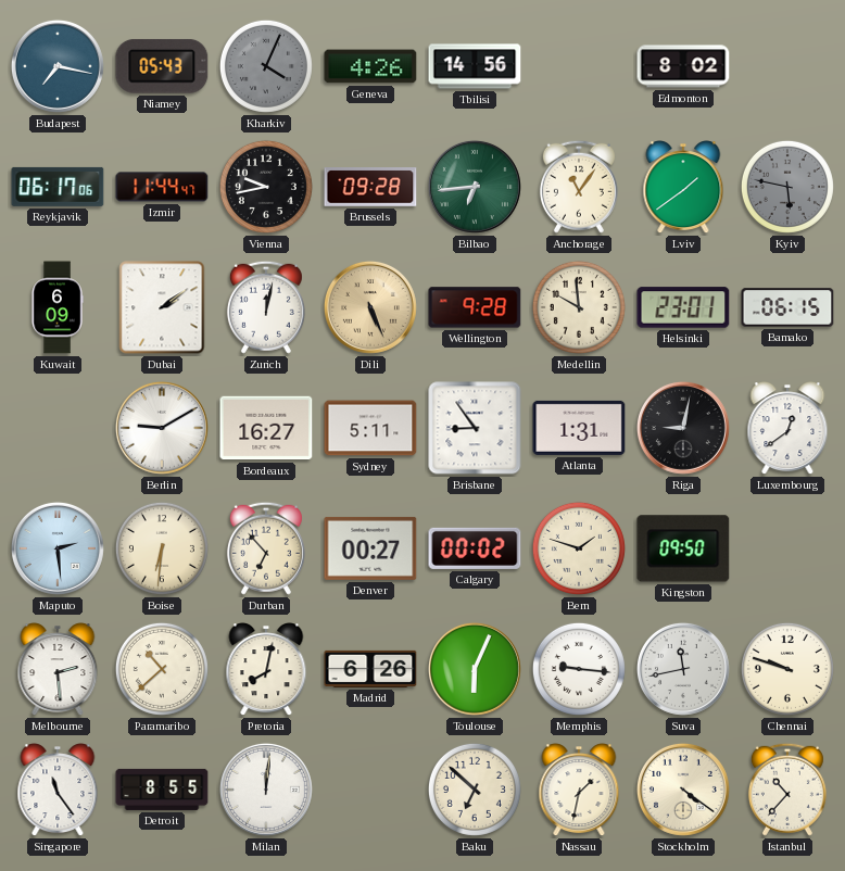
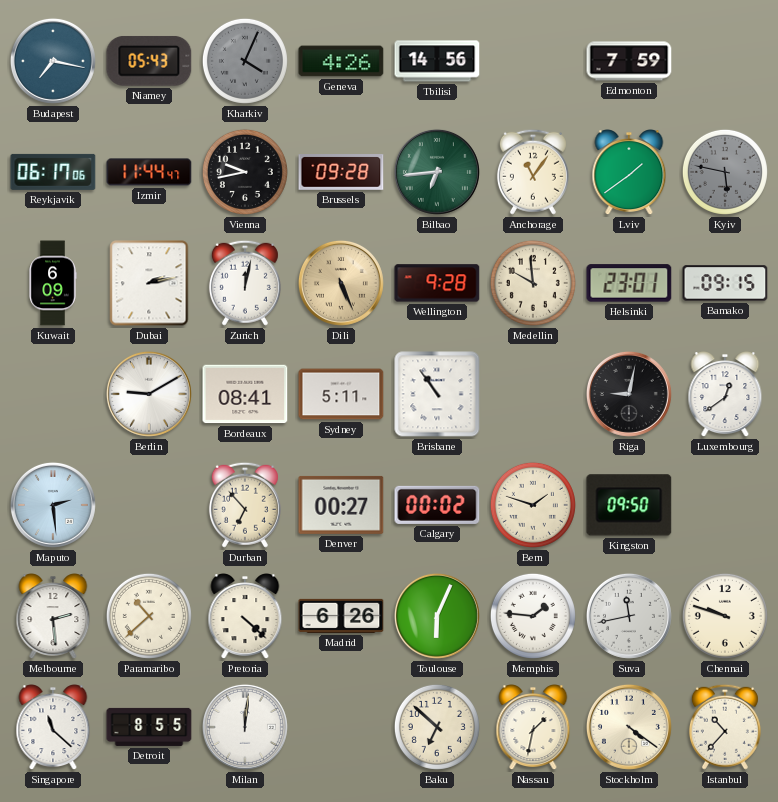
Edmonton: 8:02 -> 7:59
Dubai: 2:09 -> 2:13
Bamako: 06:15 -> 09:15
Bordeaux: 16:27 -> 08:41
Brisbane: 8:54 -> 10:54
Atlanta: 1:31 -> none
Boise: 6:31 -> none
Pretoria: 8:02 -> 4:22
Memphis: 9:16 -> 1:46
Singapore: 11:24 -> 11:22
